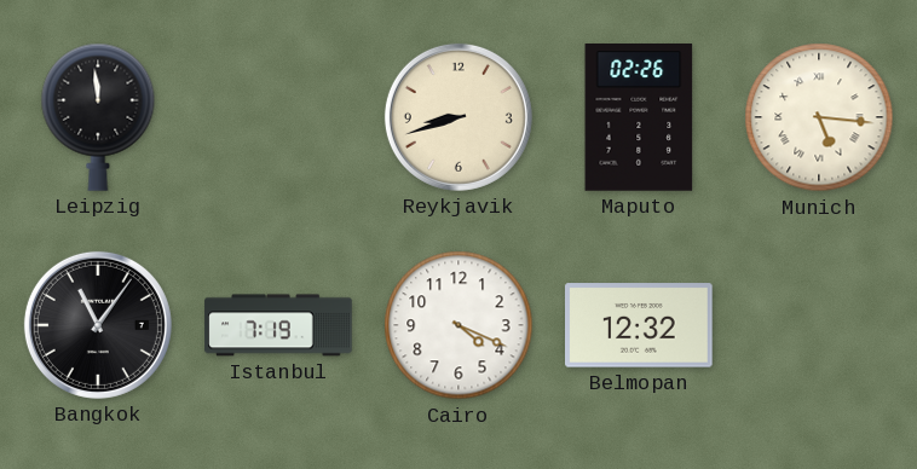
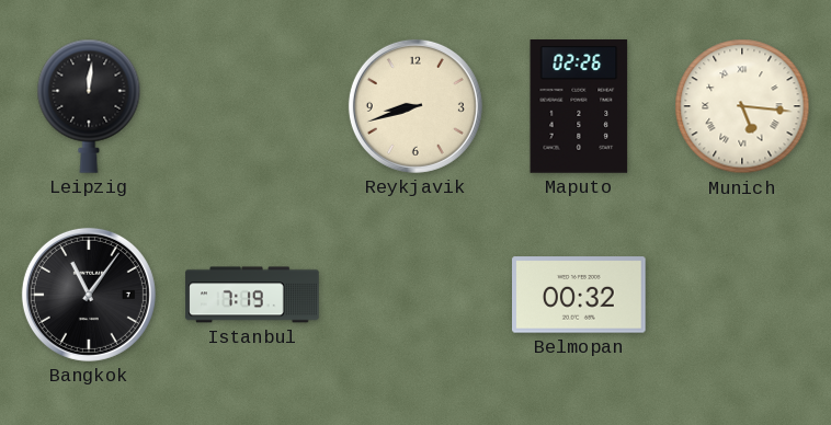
Leipzig: 11:59 -> 12:01
Cairo: 4:19 -> none
Belmopan: 12:32 -> 00:32
